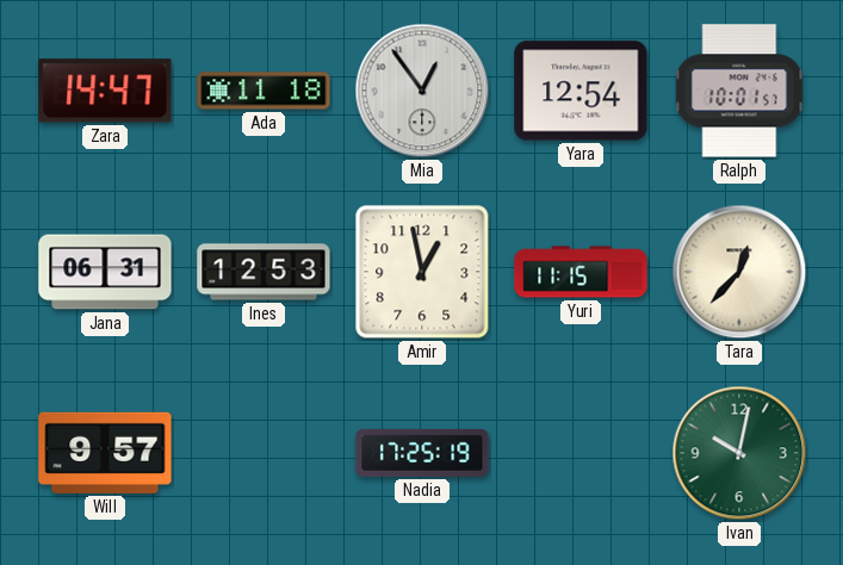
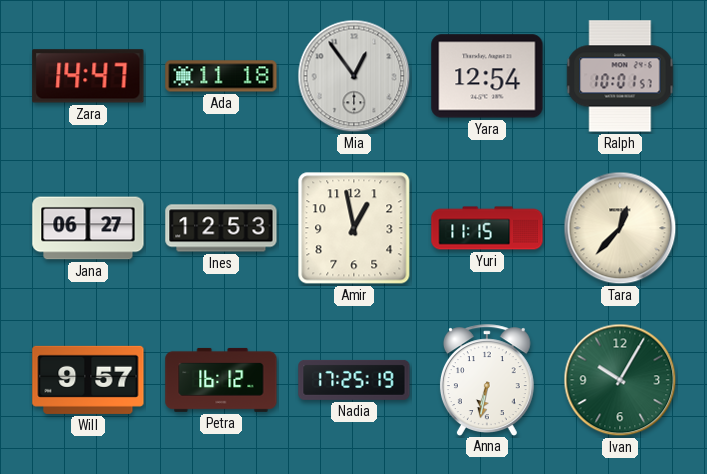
Jana: 06:31 -> 06:27
Petra: none -> 16:12
Anna: none -> 6:32
Ivan: 10:02 -> 10:05
